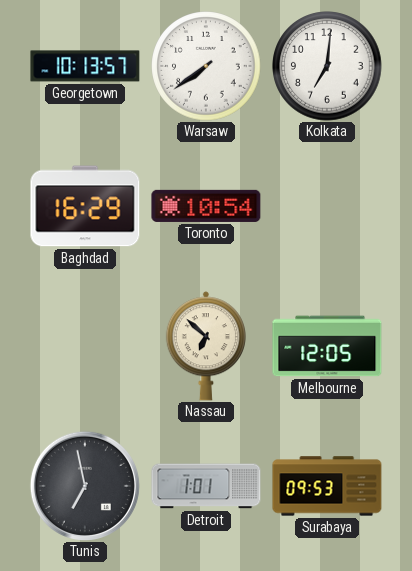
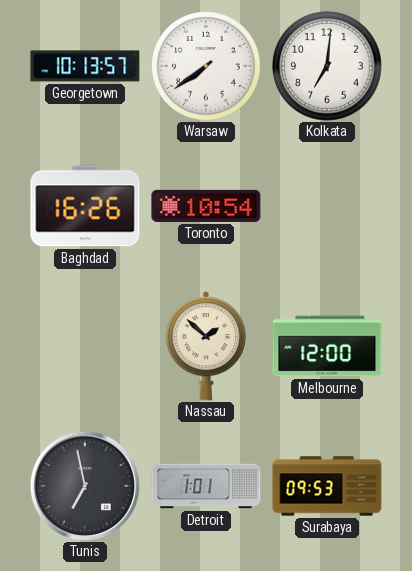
Baghdad: 16:29 -> 16:26
Nassau: 6:52 -> 1:52
Melbourne: 12:05 -> 12:00
